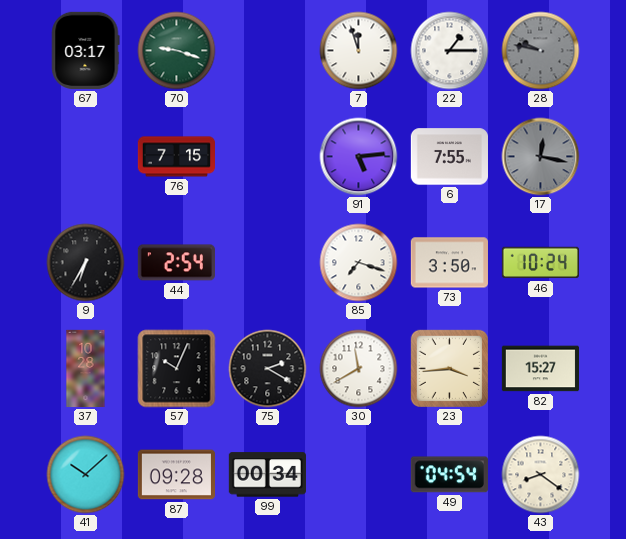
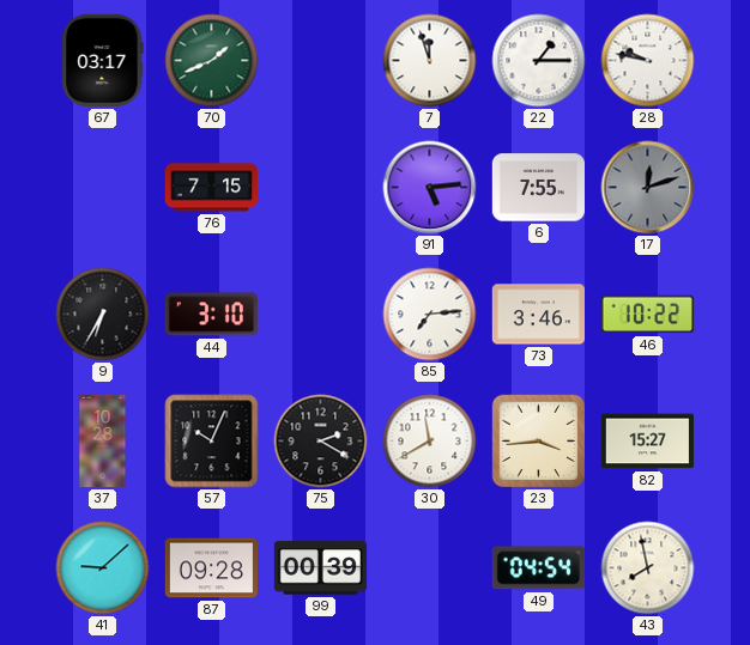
70: 9:18 -> 1:41
28 dial: grey -> white
17: 12:17 -> 12:12
44: 2:54 -> 3:10
85: 7:18 -> 7:14
73: 3:50 -> 3:46
46: 10:24 -> 10:22
41: 10:08 -> 9:08
99: 00:34 -> 00:39
43: 8:21 -> 7:58
